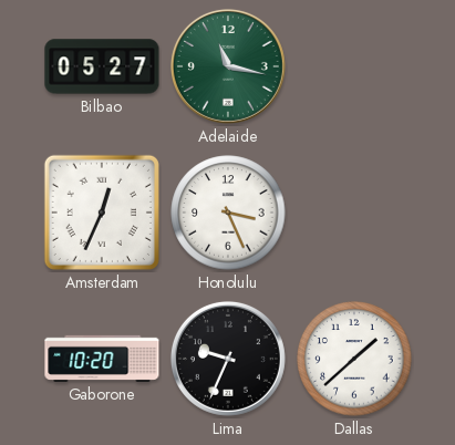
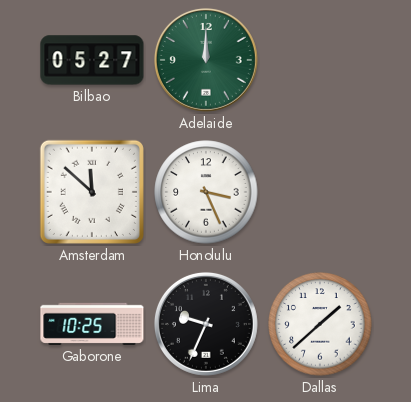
Adelaide: 11:17 -> 12:00
Amsterdam: 12:34 -> 11:52
Gaborone: 10:20 -> 10:25
